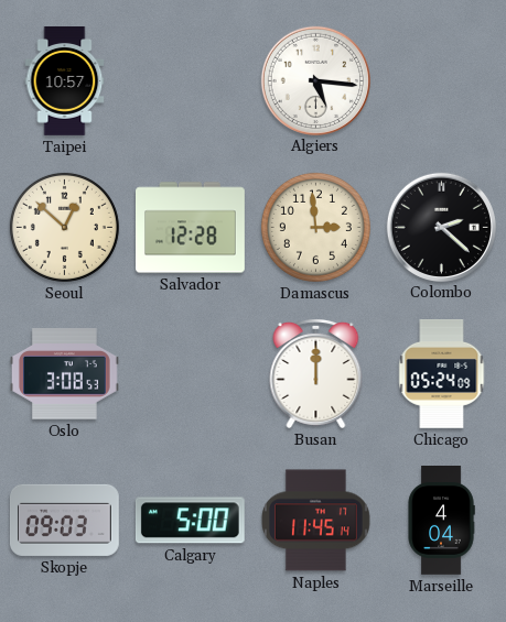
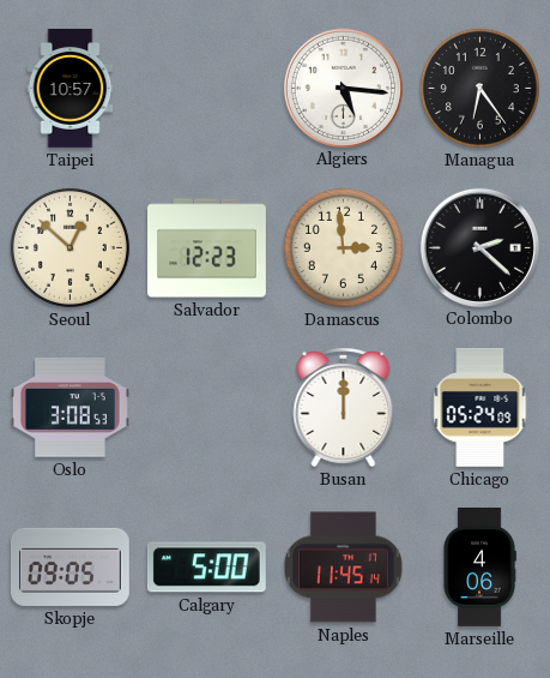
Managua: none -> 6:24
Salvador: 12:28 -> 12:23
Skopje: 09:03 -> 09:05
Marseille: 4:04 -> 4:06
